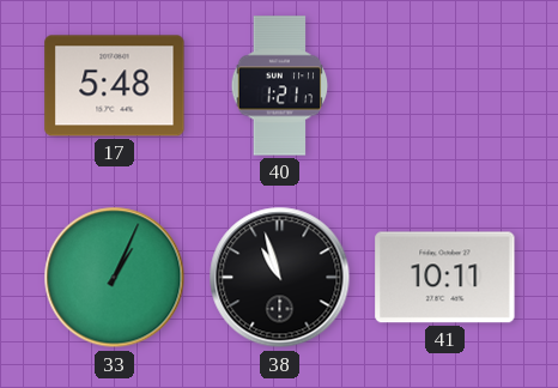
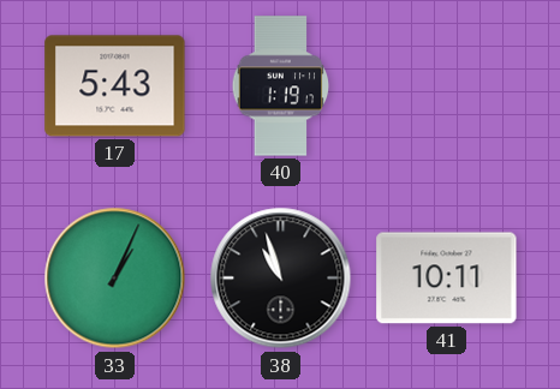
17: 5:48 -> 5:43
40: 1:21 -> 1:19
